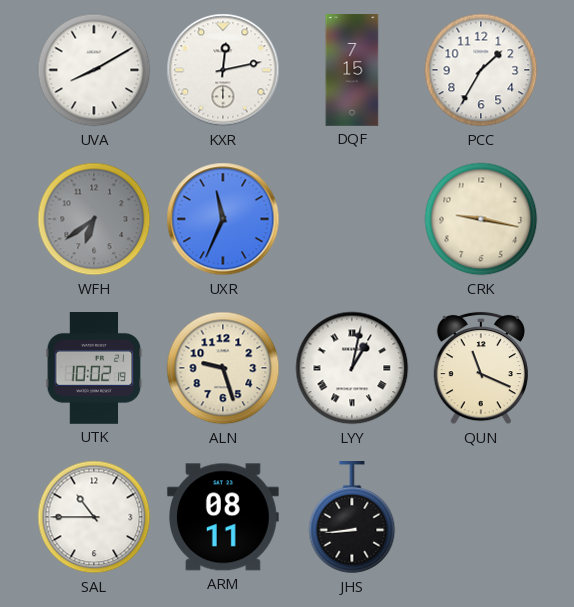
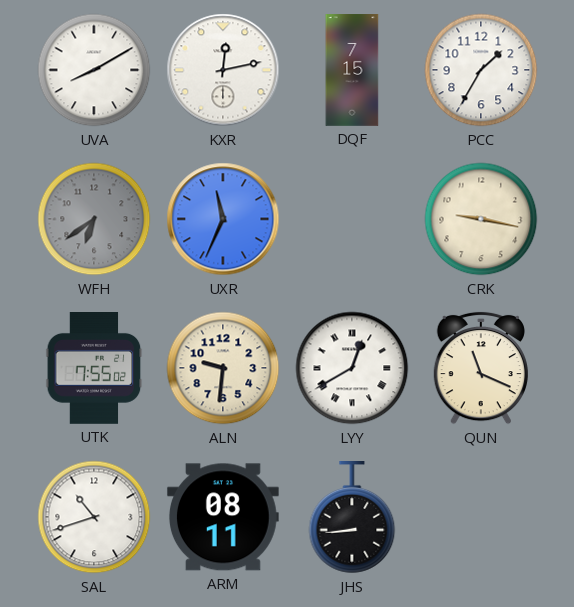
UTK: 10:02 -> 7:55
ALN: 9:27 -> 9:31
LYY: 1:02 -> 12:40
SAL: 10:45 -> 10:42
